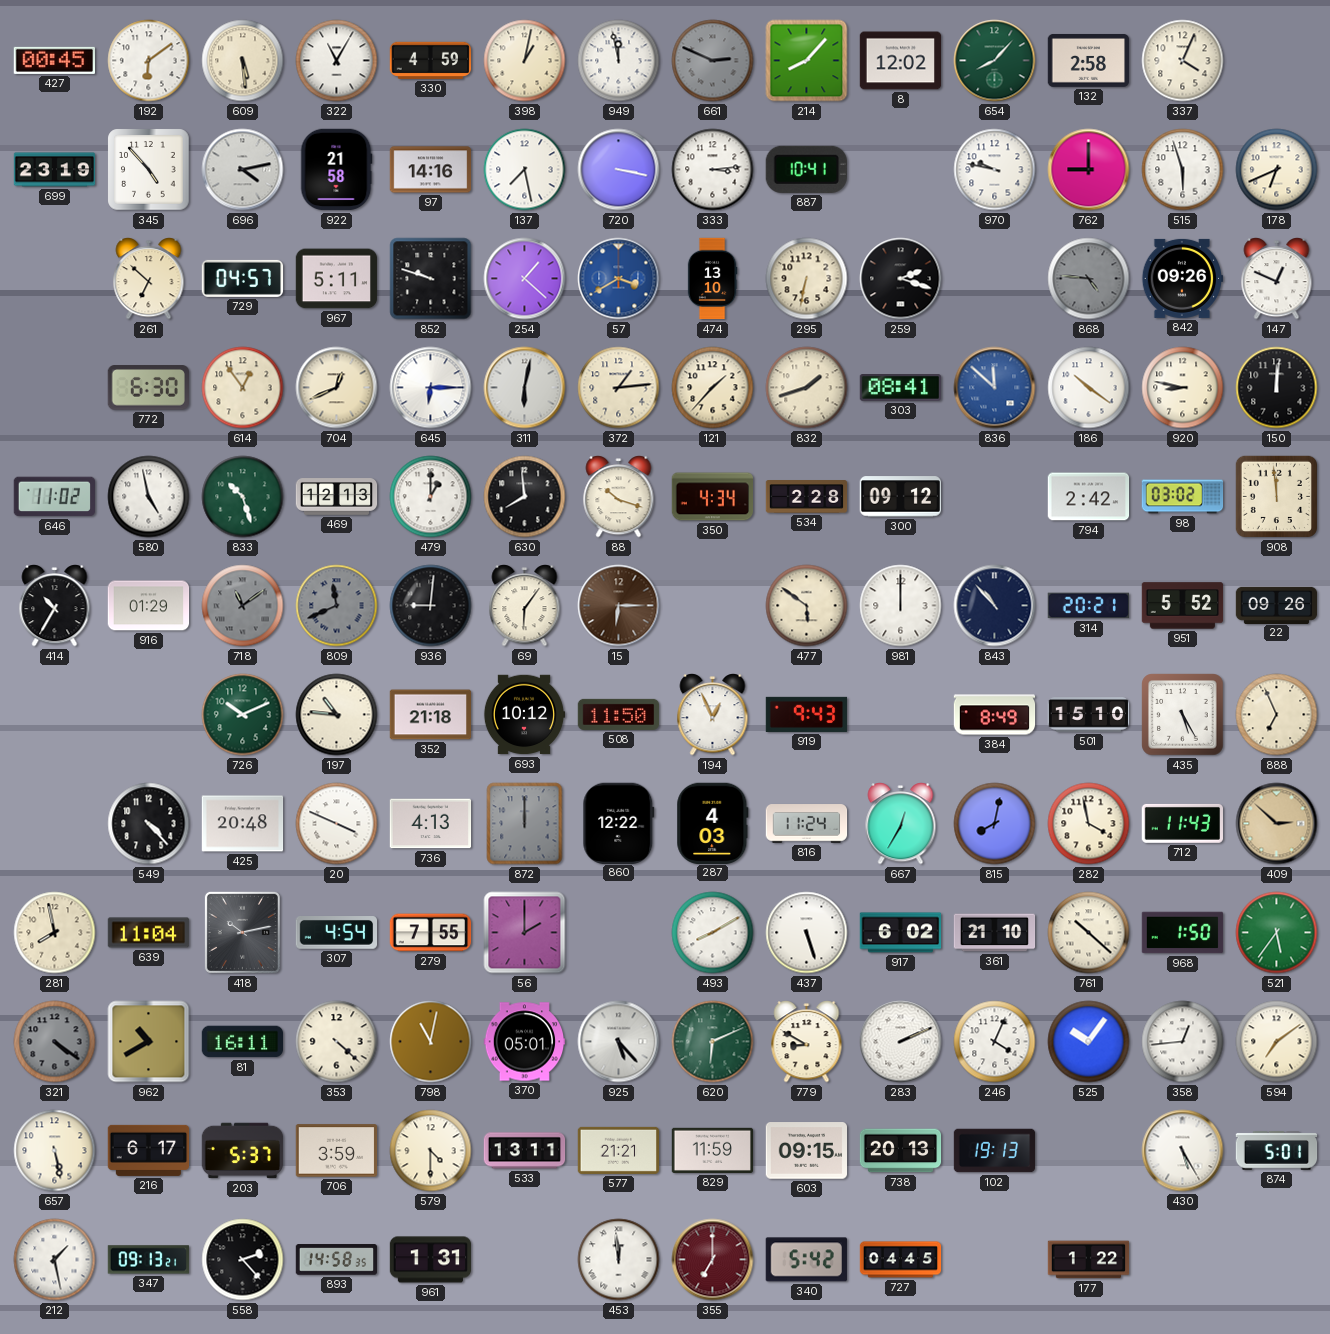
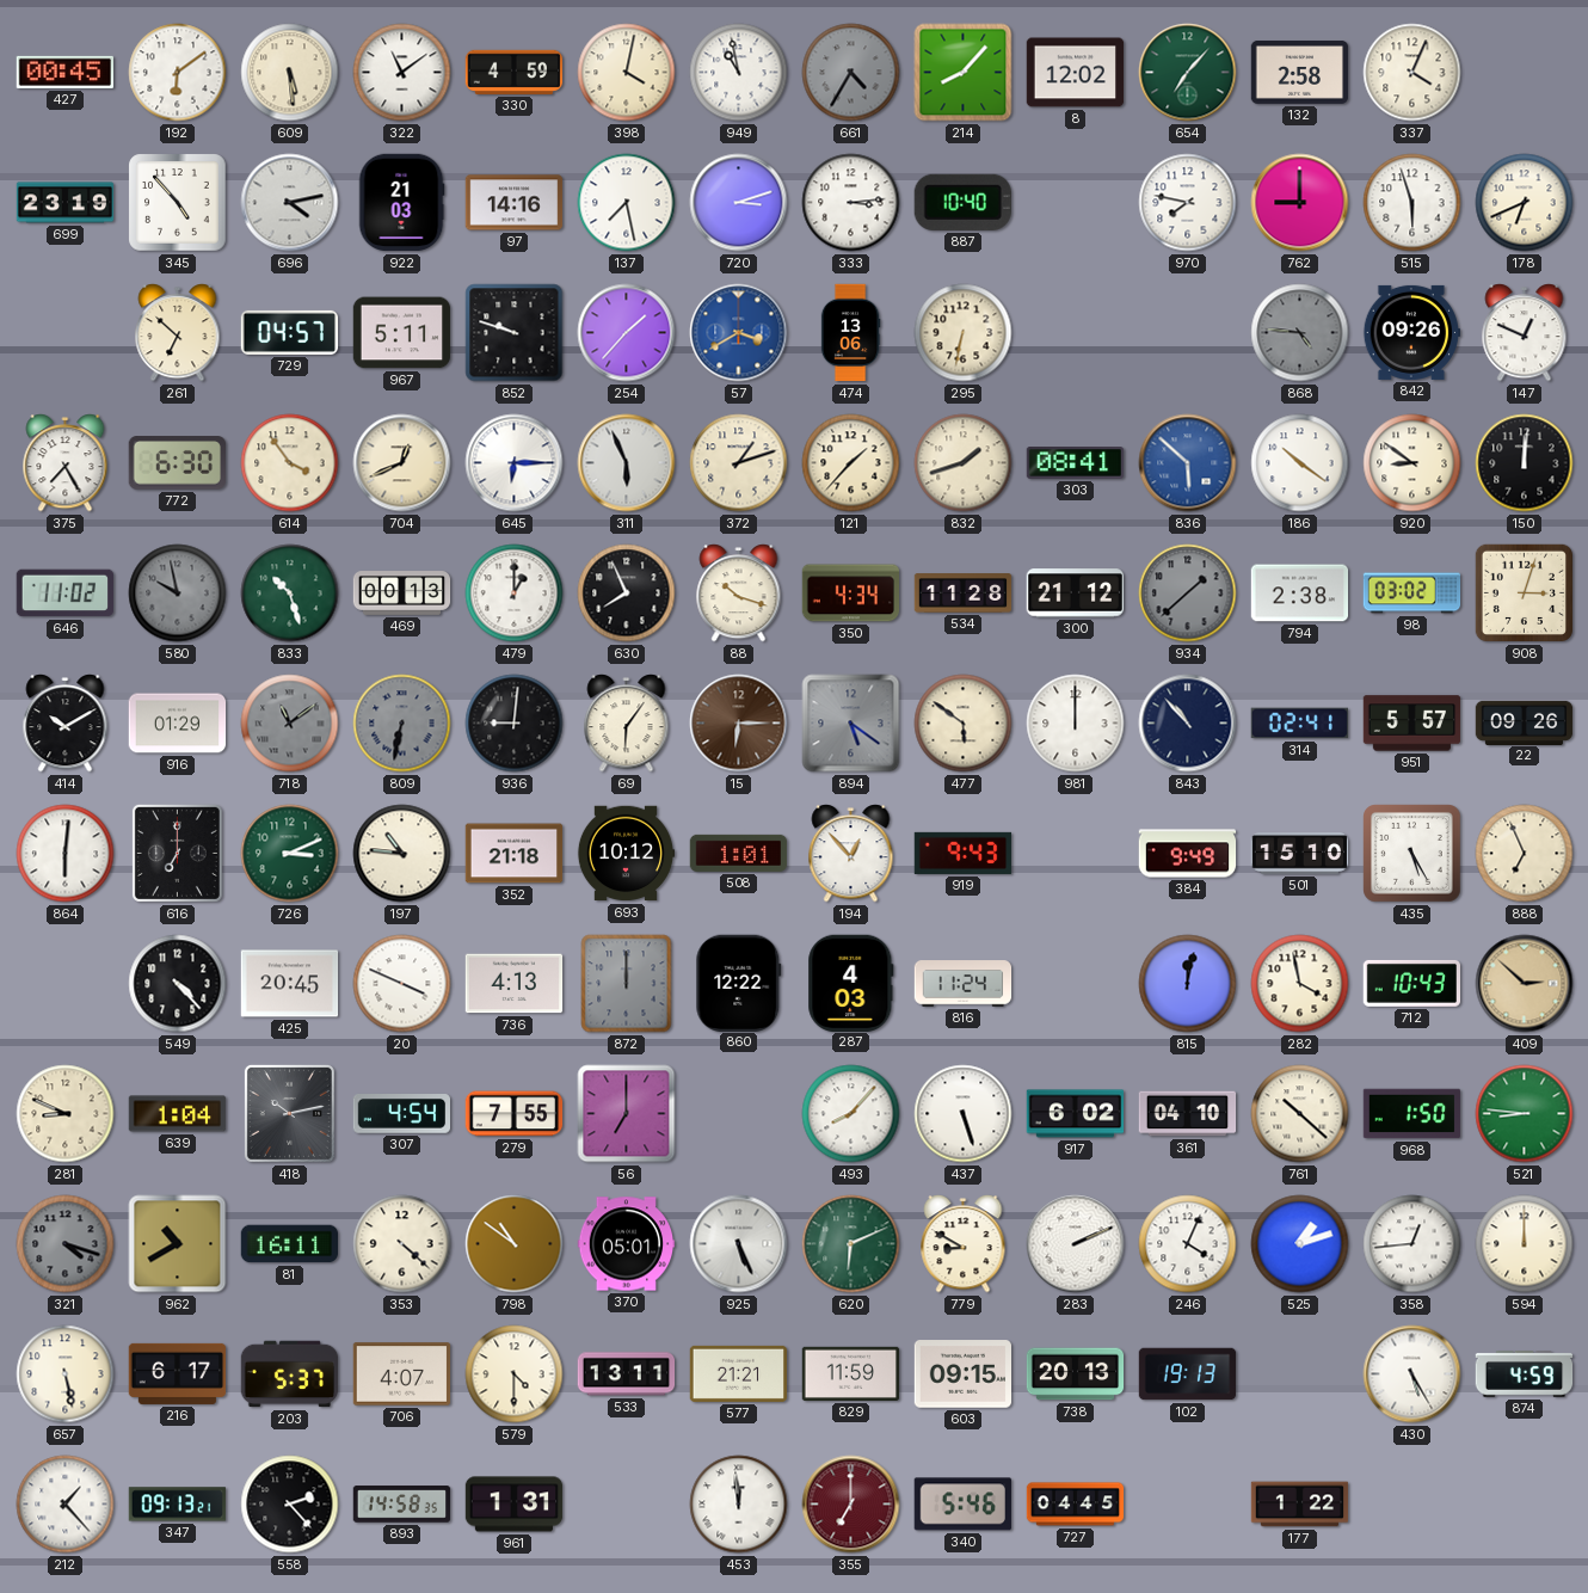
322: 11:05 -> 11:09
398: 1:02 -> 4:02
949: 11:58 -> 10:58
661: 2:49 -> 4:35
654: 8:07 -> 7:07
922: 21:58 -> 21:03
720: 3:17 -> 3:12
887: 10:41 -> 10:40
970: 9:47 -> 7:47
254: 1:22 -> 1:37
474: 13:10 -> 13:06
259: 2:18 -> none
375: none -> 7:25
614: 12:54 -> 3:54
311: 6:02 -> 5:56
372: 1:14 -> 1:12
836: 11:52 -> 5:52
920: 8:47 -> 8:51
580: 4:58 -> 9:58
580 dial: white -> grey
469: 12:13 -> 00:13
630: 7:59 -> 7:56
534: 2:28 -> 11:28
300: 09:12 -> 21:12
934: none -> 1:38
794: 2:42 -> 2:38
908: 11:59 -> 3:03
414: 10:35 -> 10:10
809: 11:41 -> 6:32
894: none -> 5:21
314: 20:21 -> 02:41
951: 5:52 -> 5:57
864: none -> 6:01
616: none -> 7:00
726: 10:11 -> 3:11
508: 11:50 -> 1:01
194: 12:56 -> 12:53
384: 8:49 -> 9:49
425: 20:48 -> 20:45
667: 12:35 -> none
815: 8:02 -> 12:02
712: 11:43 -> 10:43
281: 7:58 -> 8:49
639: 11:04 -> 1:04
56: 2:00 -> 7:00
493: 8:10 -> 8:07
361: 21:10 -> 04:10
521: 5:36 -> 8:46
321: 4:21 -> 4:18
798: 11:02 -> 10:51
925: 5:23 -> 5:26
525: 10:06 -> 1:12
594: 7:09 -> 12:00
706: 3:59 -> 4:07
874: 5:01 -> 4:59
212: 1:28 -> 1:23
340: 5:42 -> 5:46
